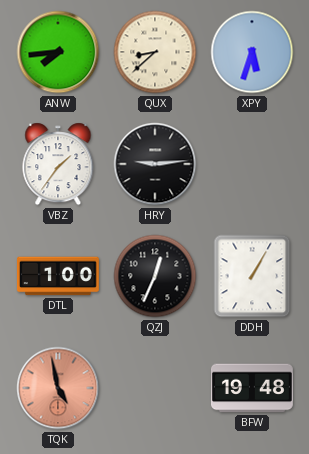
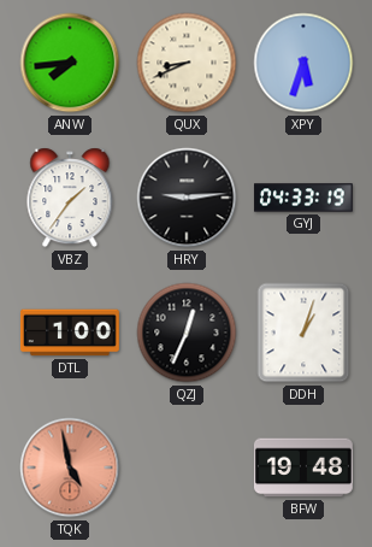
QUX: 8:38 -> 8:41
GYJ: none -> 04:33
DDH: 1:05 -> 1:03
